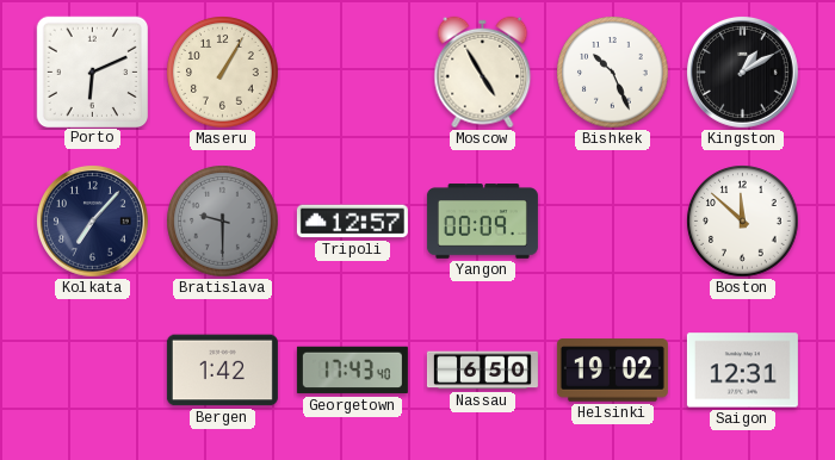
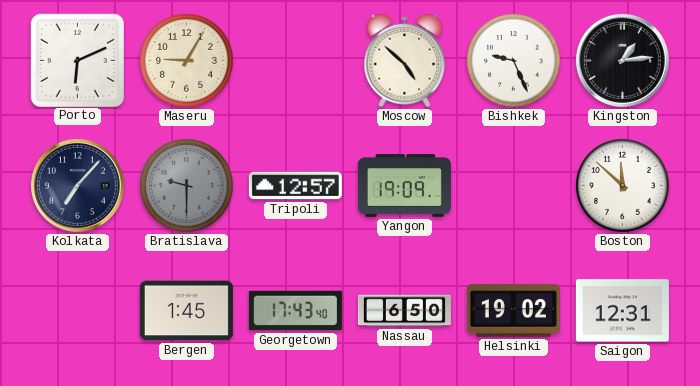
Maseru: 1:05 -> 9:05
Moscow: 4:55 -> 4:52
Bishkek: 10:26 -> 9:26
Kingston: 1:10 -> 1:14
Yangon: 00:09 -> 19:09
Bergen: 1:42 -> 1:45
